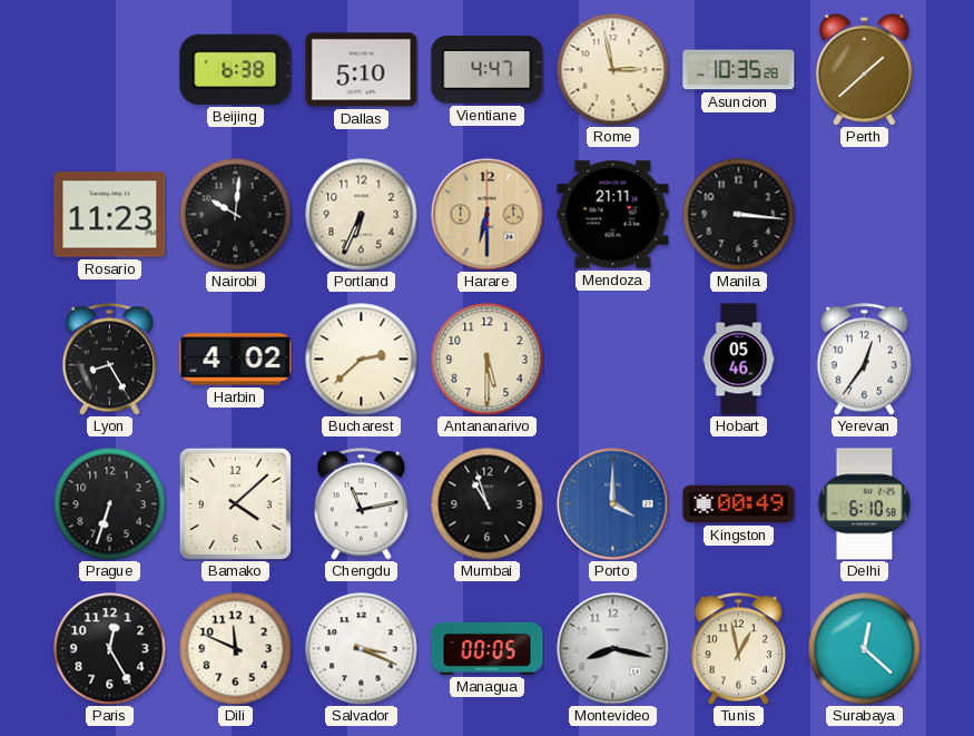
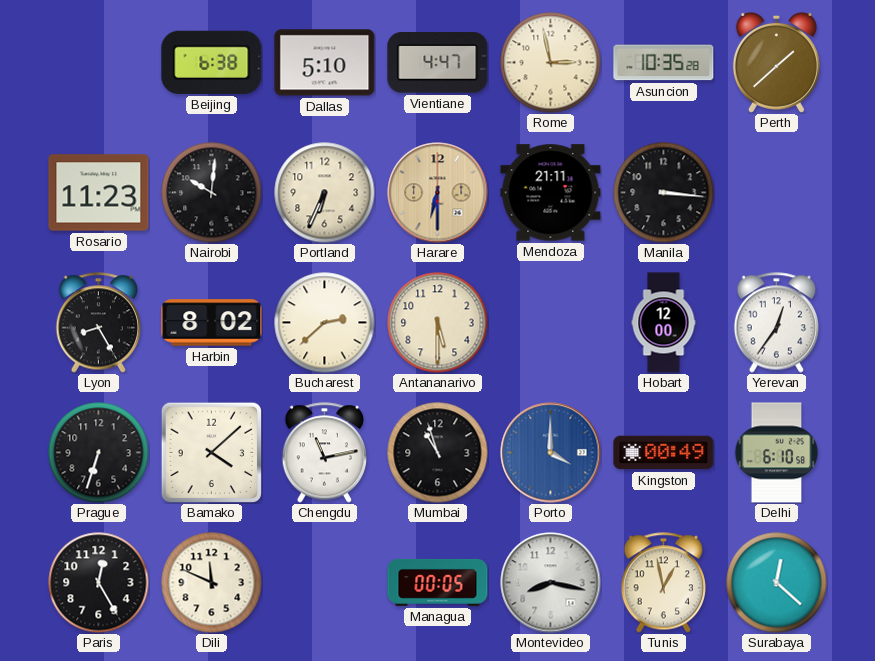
Harbin: 4:02 -> 8:02
Hobart: 05:46 -> 12:00
Salvador: 3:19 -> none
